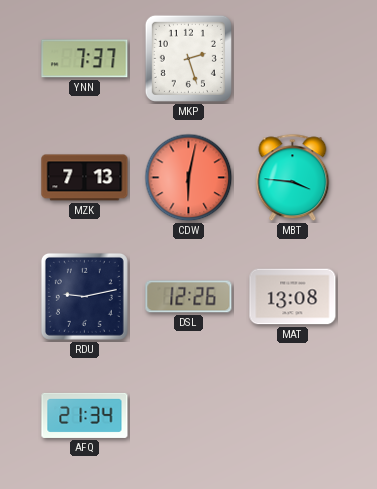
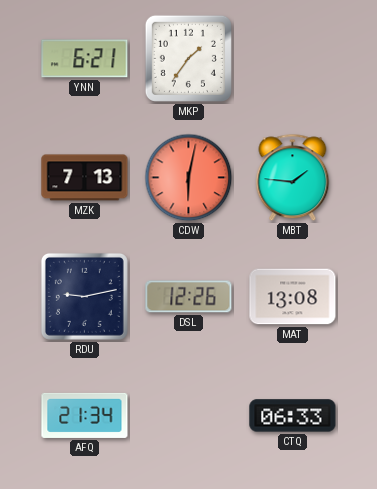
YNN: 7:37 -> 6:21
MKP: 2:27 -> 1:36
MBT: 3:46 -> 1:46
CTQ: none -> 06:33
